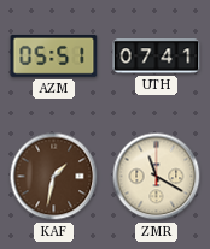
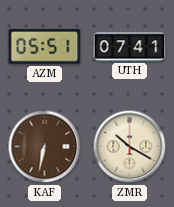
KAF: 1:32 -> 6:32
ZMR: 11:20 -> 10:20
